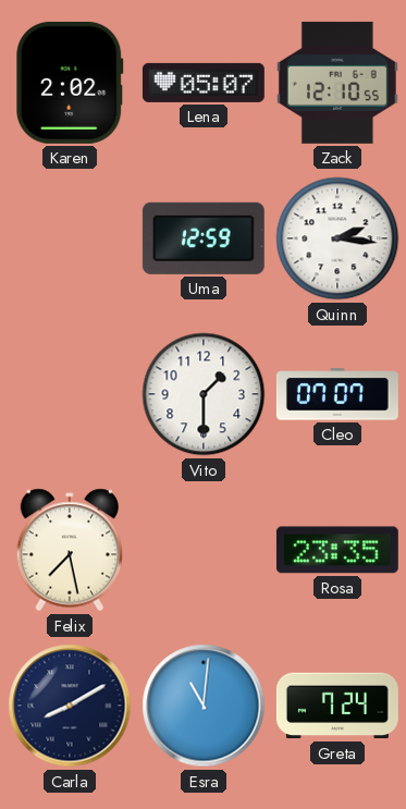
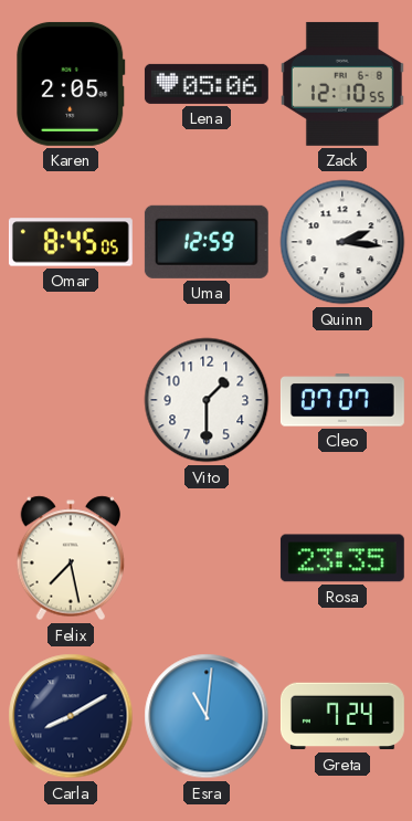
Karen: 2:02 -> 2:05
Lena: 05:07 -> 05:06
Omar: none -> 8:45
